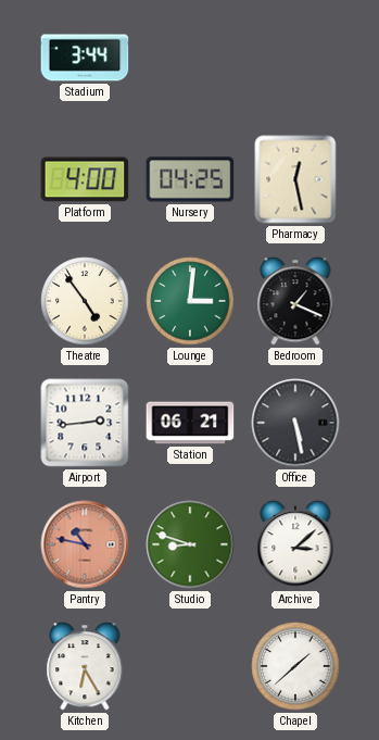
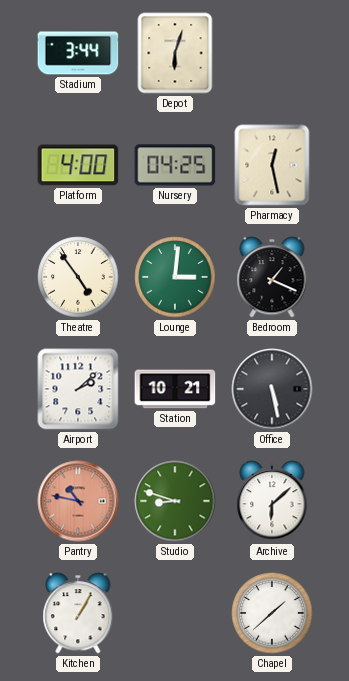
Depot: none -> 6:03
Airport: 2:44 -> 2:08
Station: 06:21 -> 10:21
Archive: 3:08 -> 6:08
Kitchen: 6:25 -> 1:05
